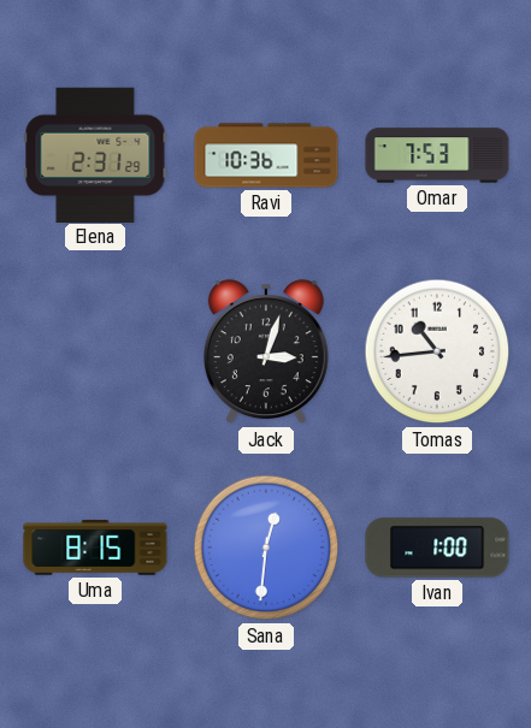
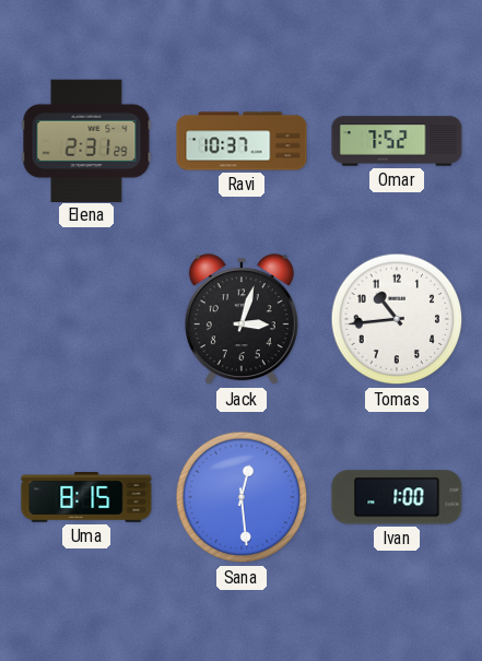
Ravi: 10:36 -> 10:37
Omar: 7:53 -> 7:52
Sana: 12:31 -> 12:29
